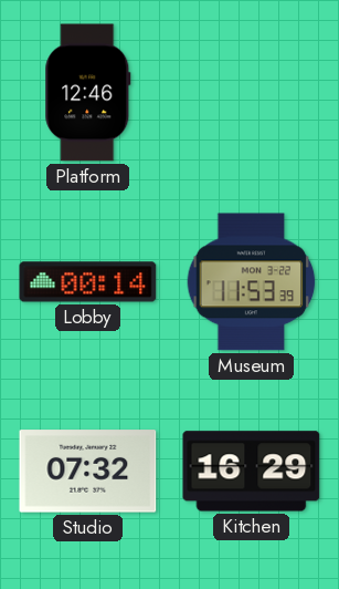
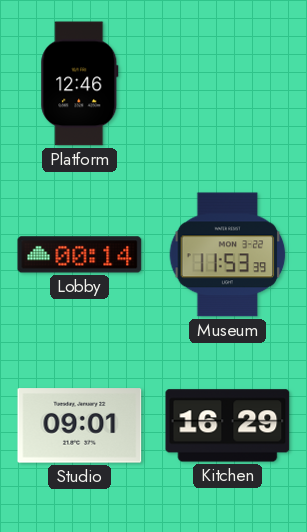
Studio: 07:32 -> 09:01
